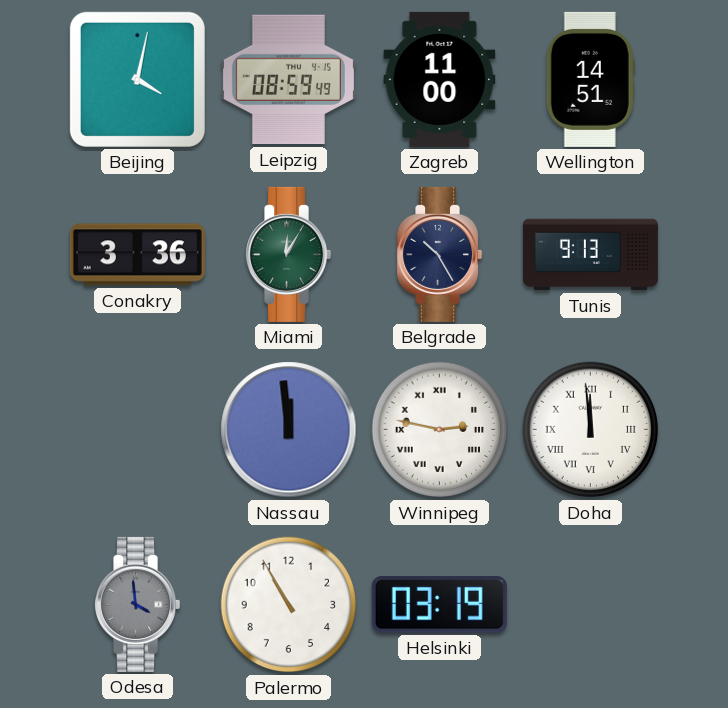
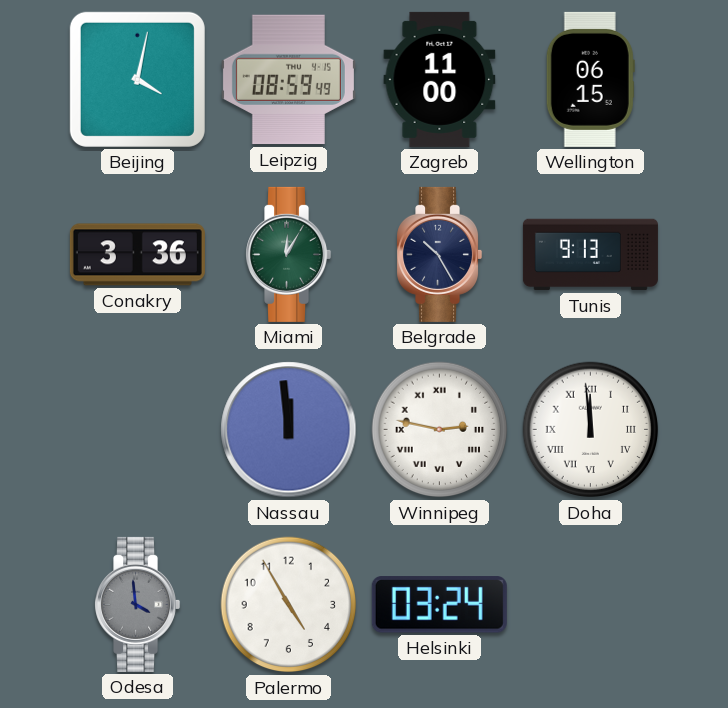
Wellington: 14:51 -> 06:15
Palermo: 10:55 -> 4:55
Helsinki: 03:19 -> 03:24
